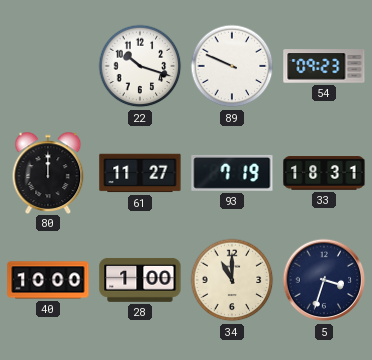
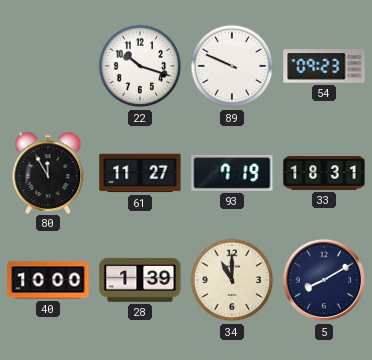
80: 12:00 -> 11:55
28: 1:00 -> 1:39
5: 3:33 -> 8:10
